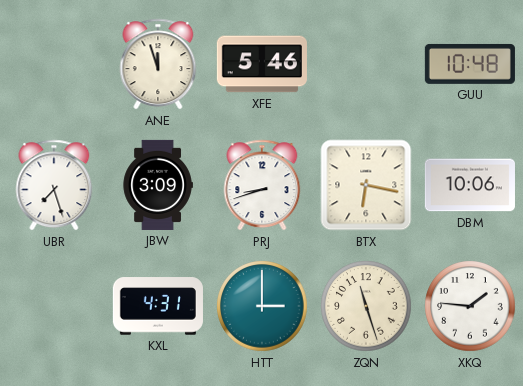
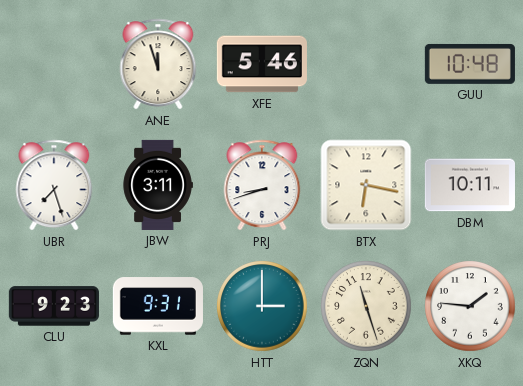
JBW: 3:09 -> 3:11
DBM: 10:06 -> 10:11
CLU: none -> 9:23
KXL: 4:31 -> 9:31
